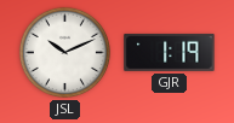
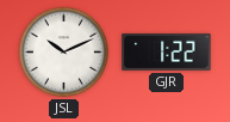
GJR: 1:19 -> 1:22
